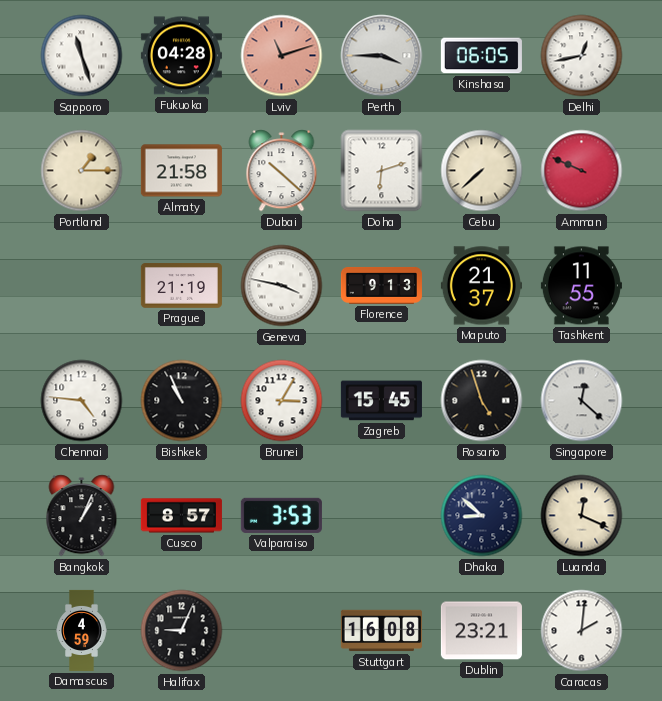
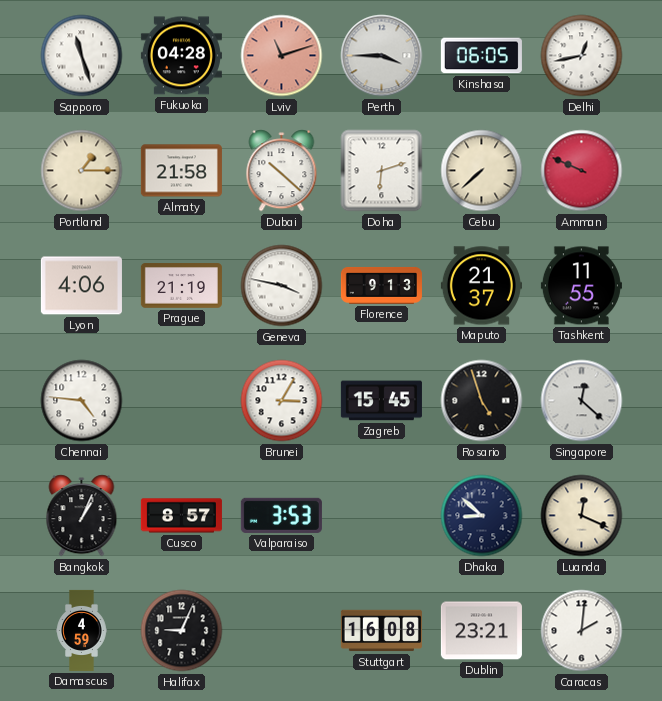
Lyon: none -> 4:06
Bishkek: 10:56 -> none
